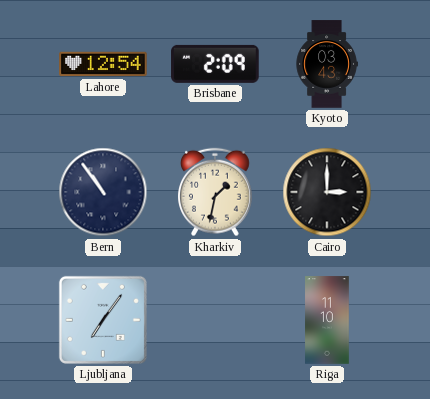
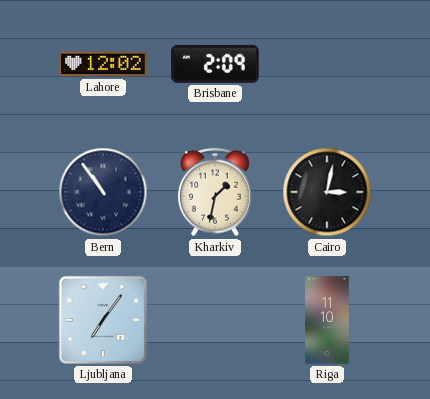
Lahore: 12:54 -> 12:02
Kyoto: 03:43 -> none
Cairo: 3:00 -> 3:02
